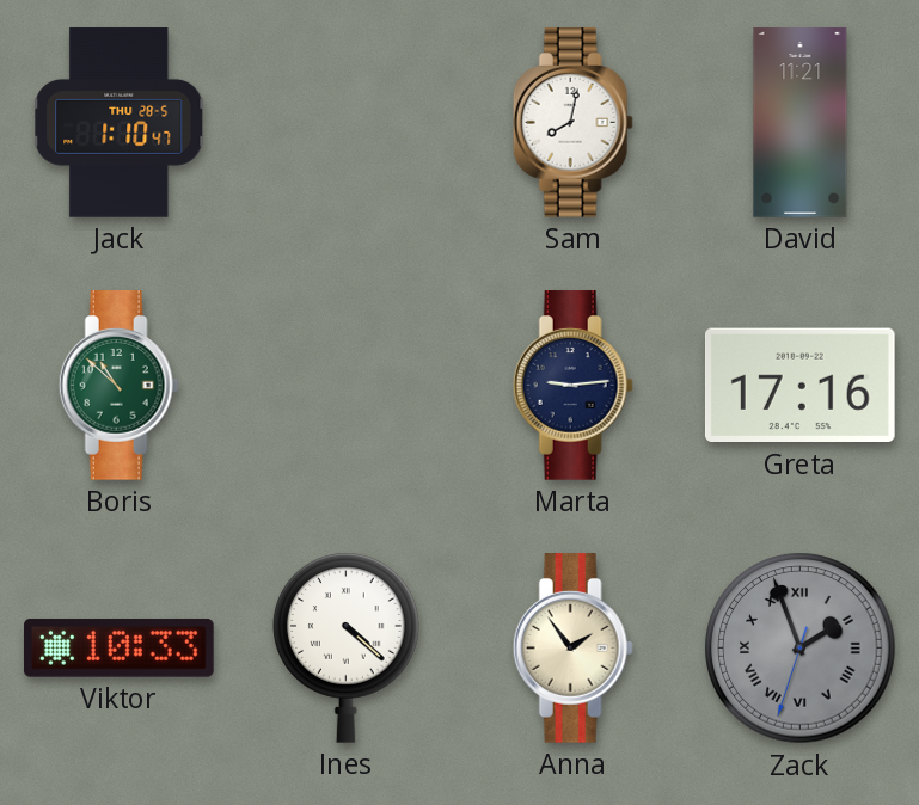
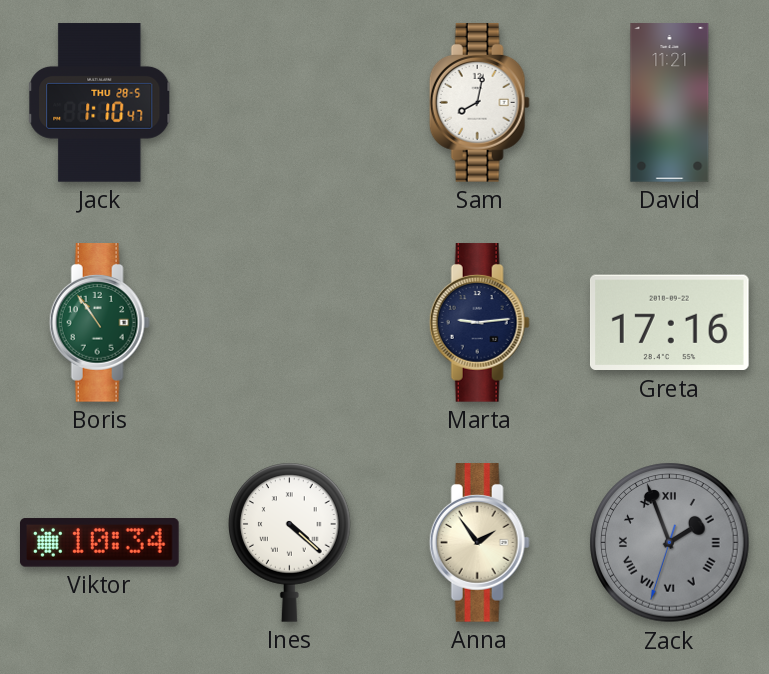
Boris: 10:52 -> 10:54
Viktor: 10:33 -> 10:34
